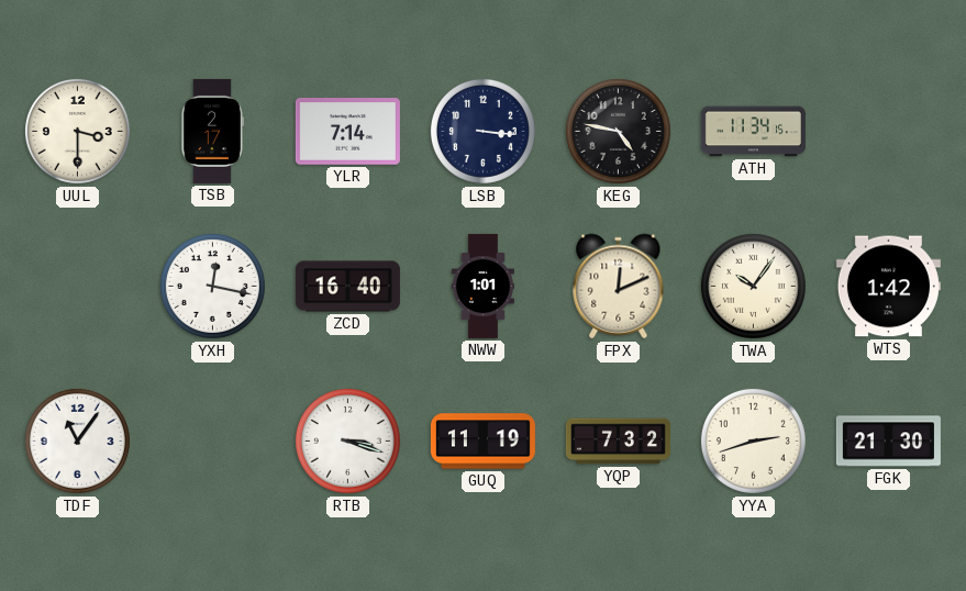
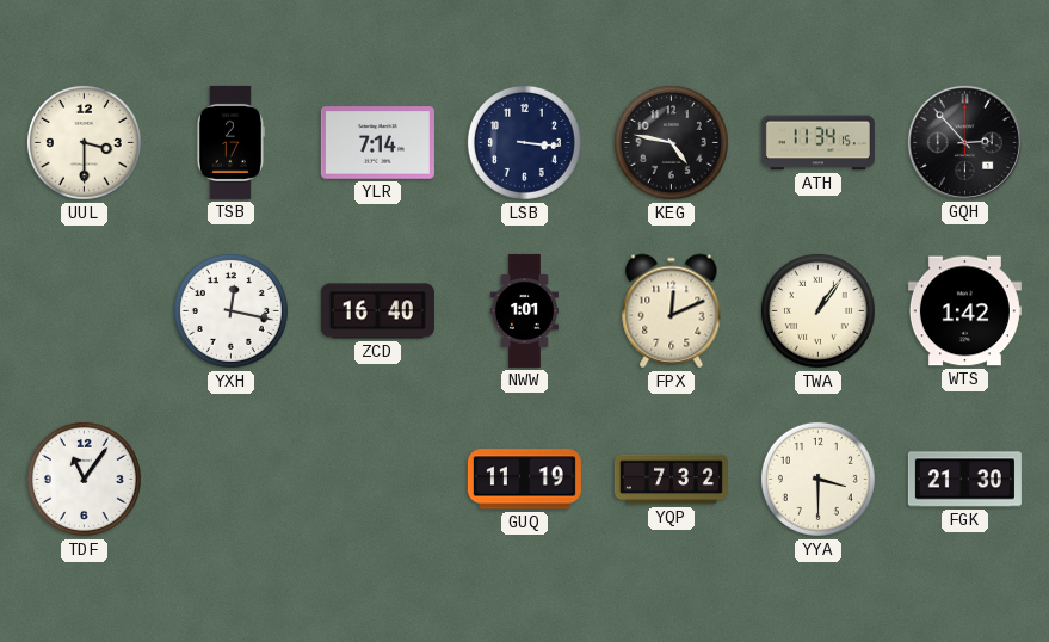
GQH: none -> 2:53
TWA: 10:06 -> 1:06
RTB: 3:18 -> none
YYA: 2:42 -> 3:30
